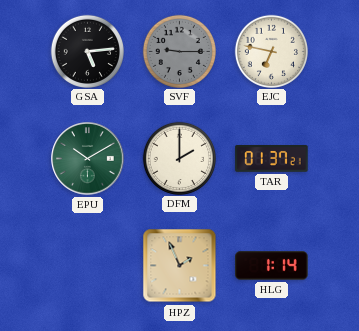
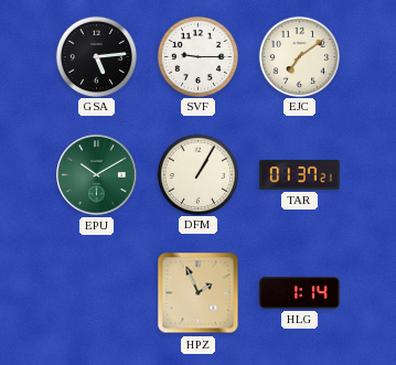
SVF dial: grey -> white
EJC: 6:47 -> 7:09
DFM: 2:00 -> 1:05
